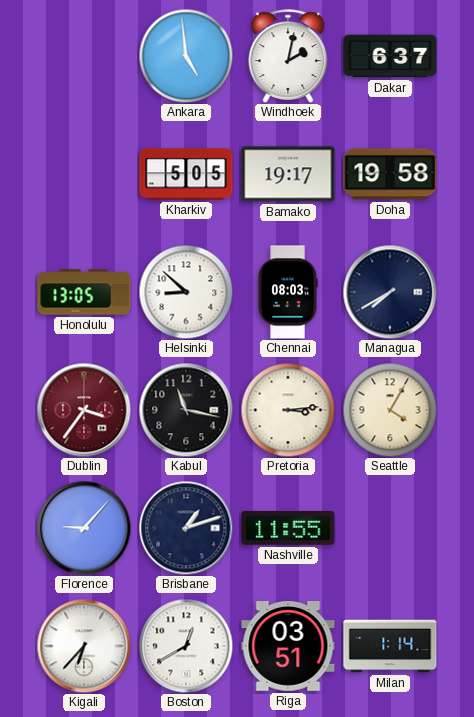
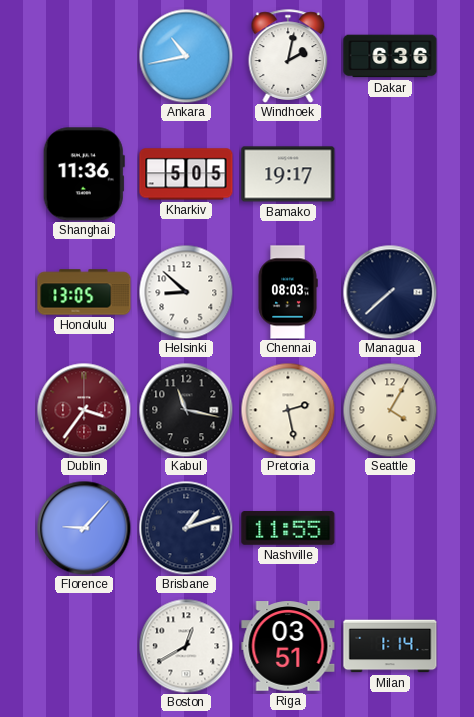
Ankara: 4:59 -> 10:43
Dakar: 6:37 -> 6:36
Shanghai: none -> 11:36
Doha: 19:58 -> none
Managua: 7:40 -> 7:38
Pretoria: 3:14 -> 2:28
Kigali: 6:37 -> none
